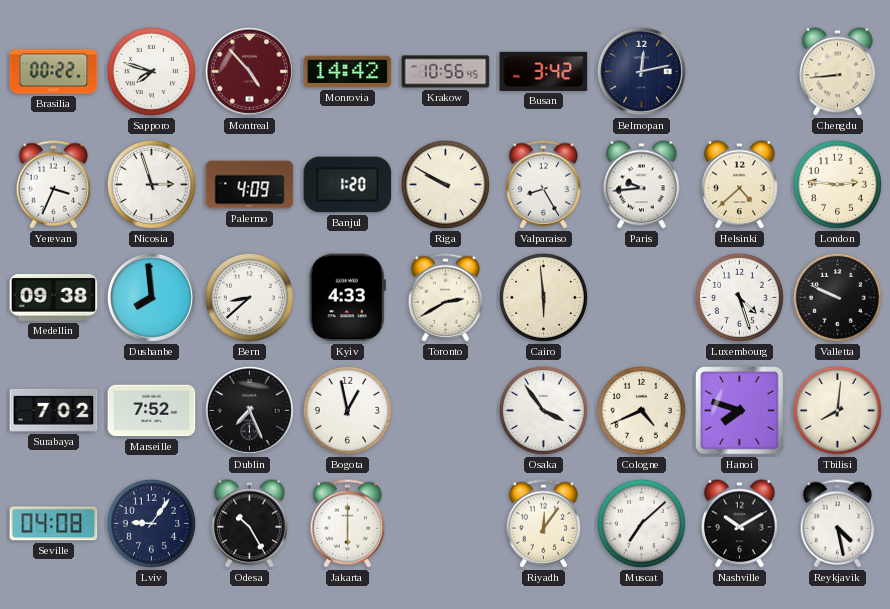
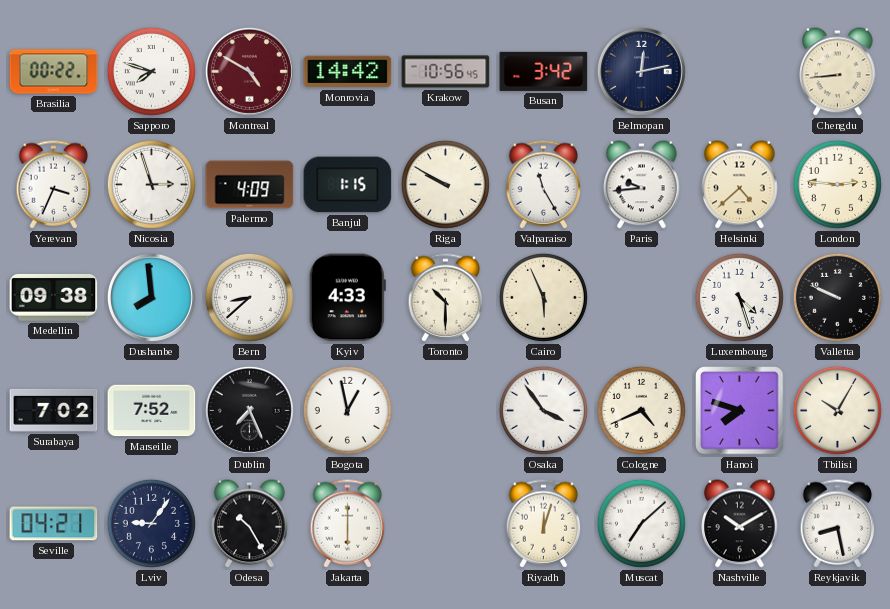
Montreal: 4:53 -> 4:50
Banjul: 1:20 -> 1:15
Valparaiso: 8:25 -> 11:25
Toronto: 2:40 -> 10:30
Cairo: 5:59 -> 5:56
Tbilisi: 8:01 -> 10:05
Seville: 04:08 -> 04:21
Riyadh: 12:06 -> 12:03
Reykjavik: 4:28 -> 8:28
